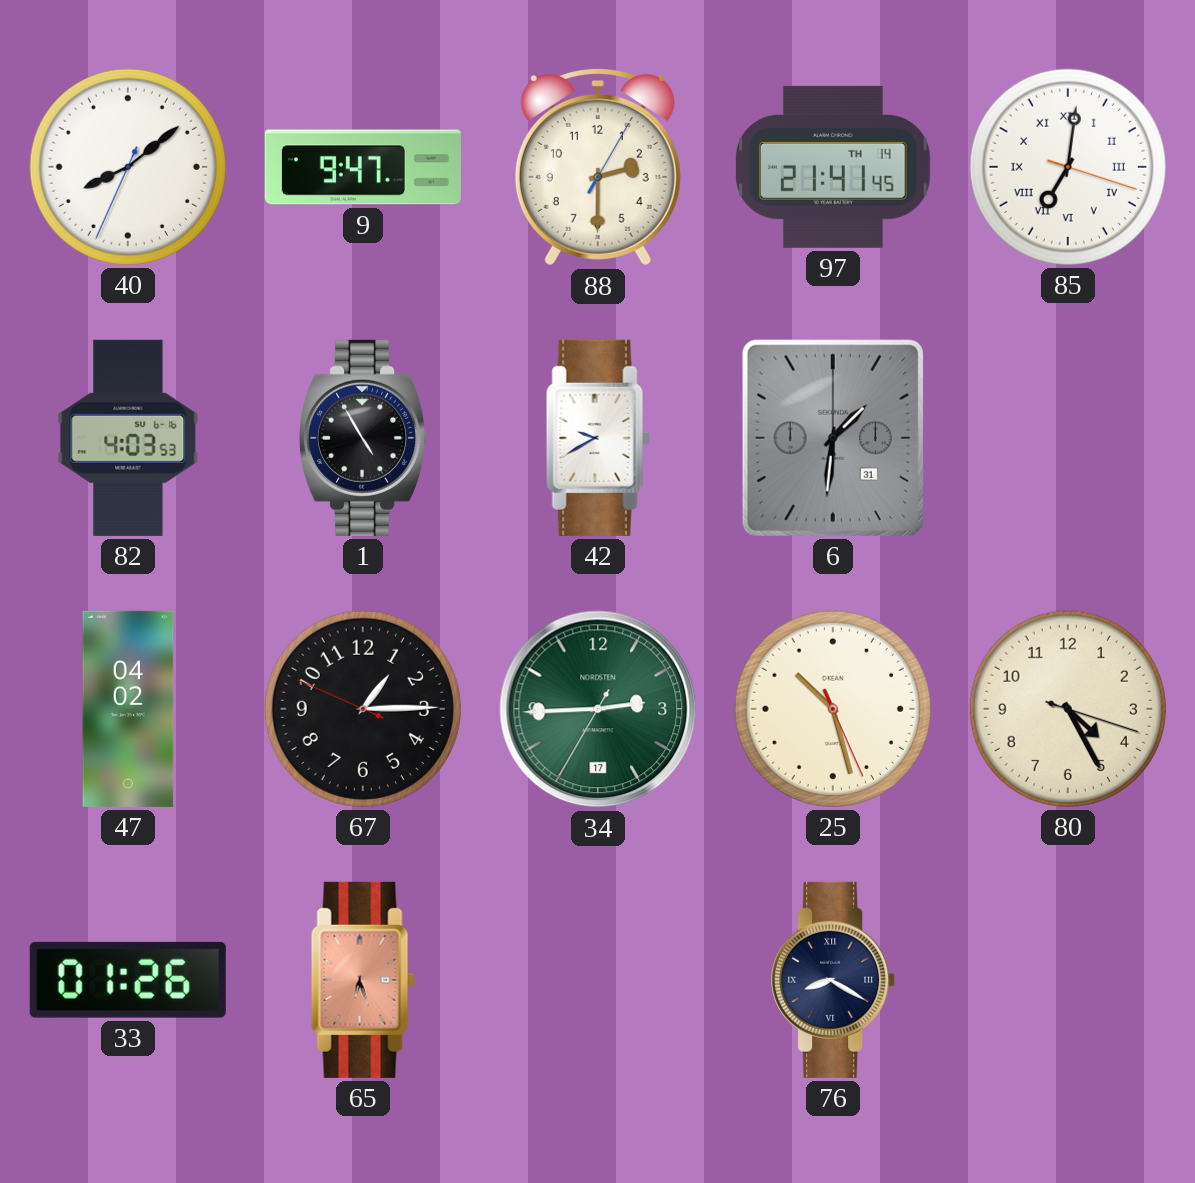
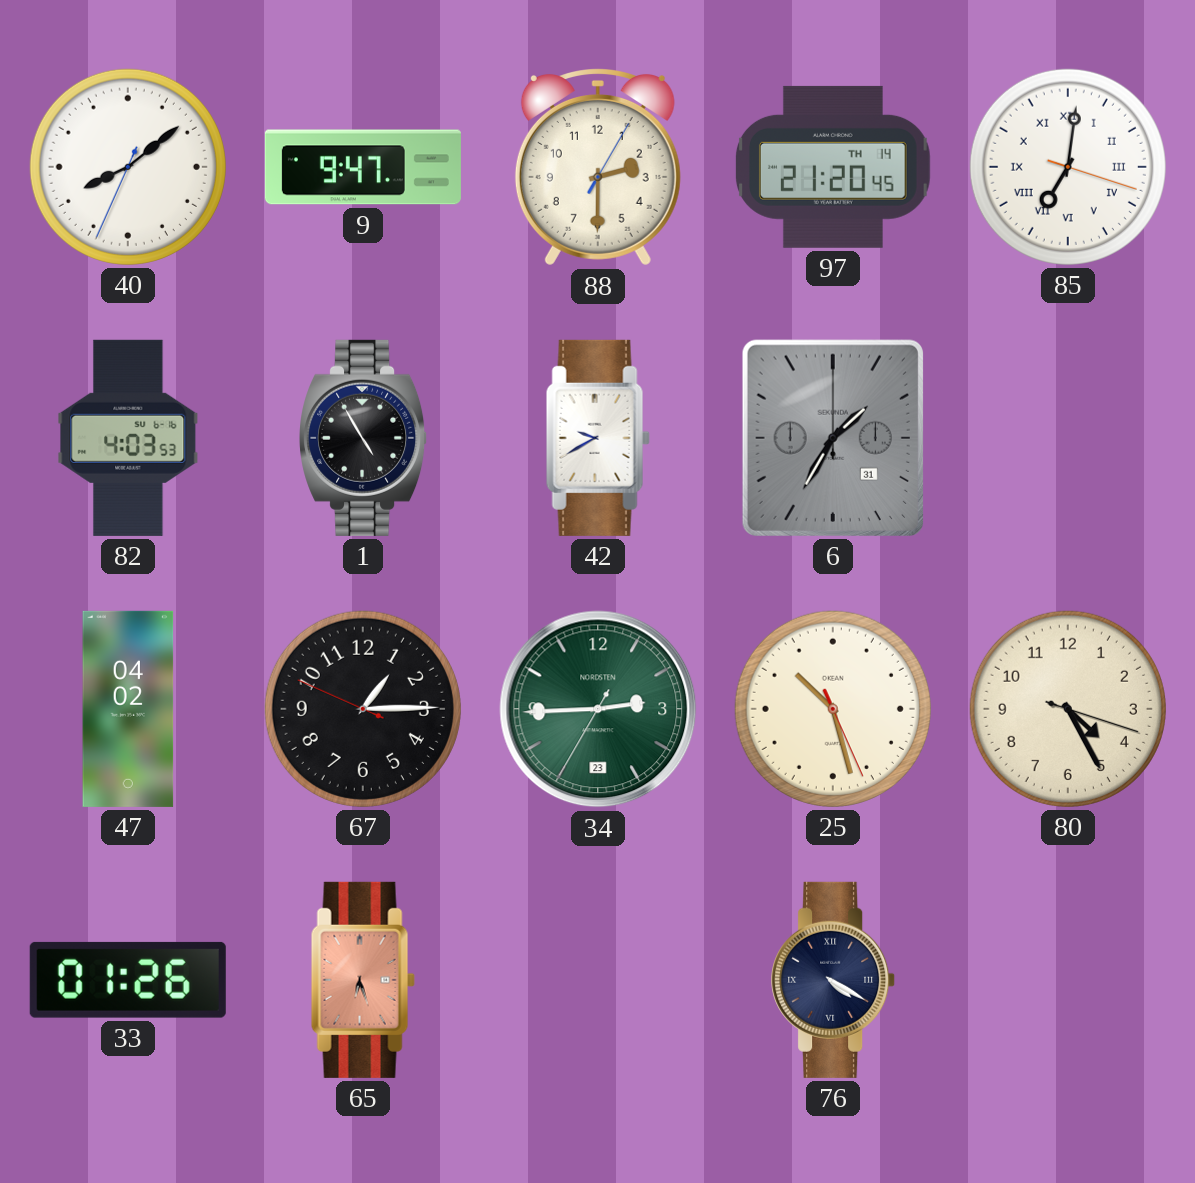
97: 21:41 -> 21:20
6: 1:31 -> 1:35
34 date: 17 -> 23
76: 8:20 -> 4:20
